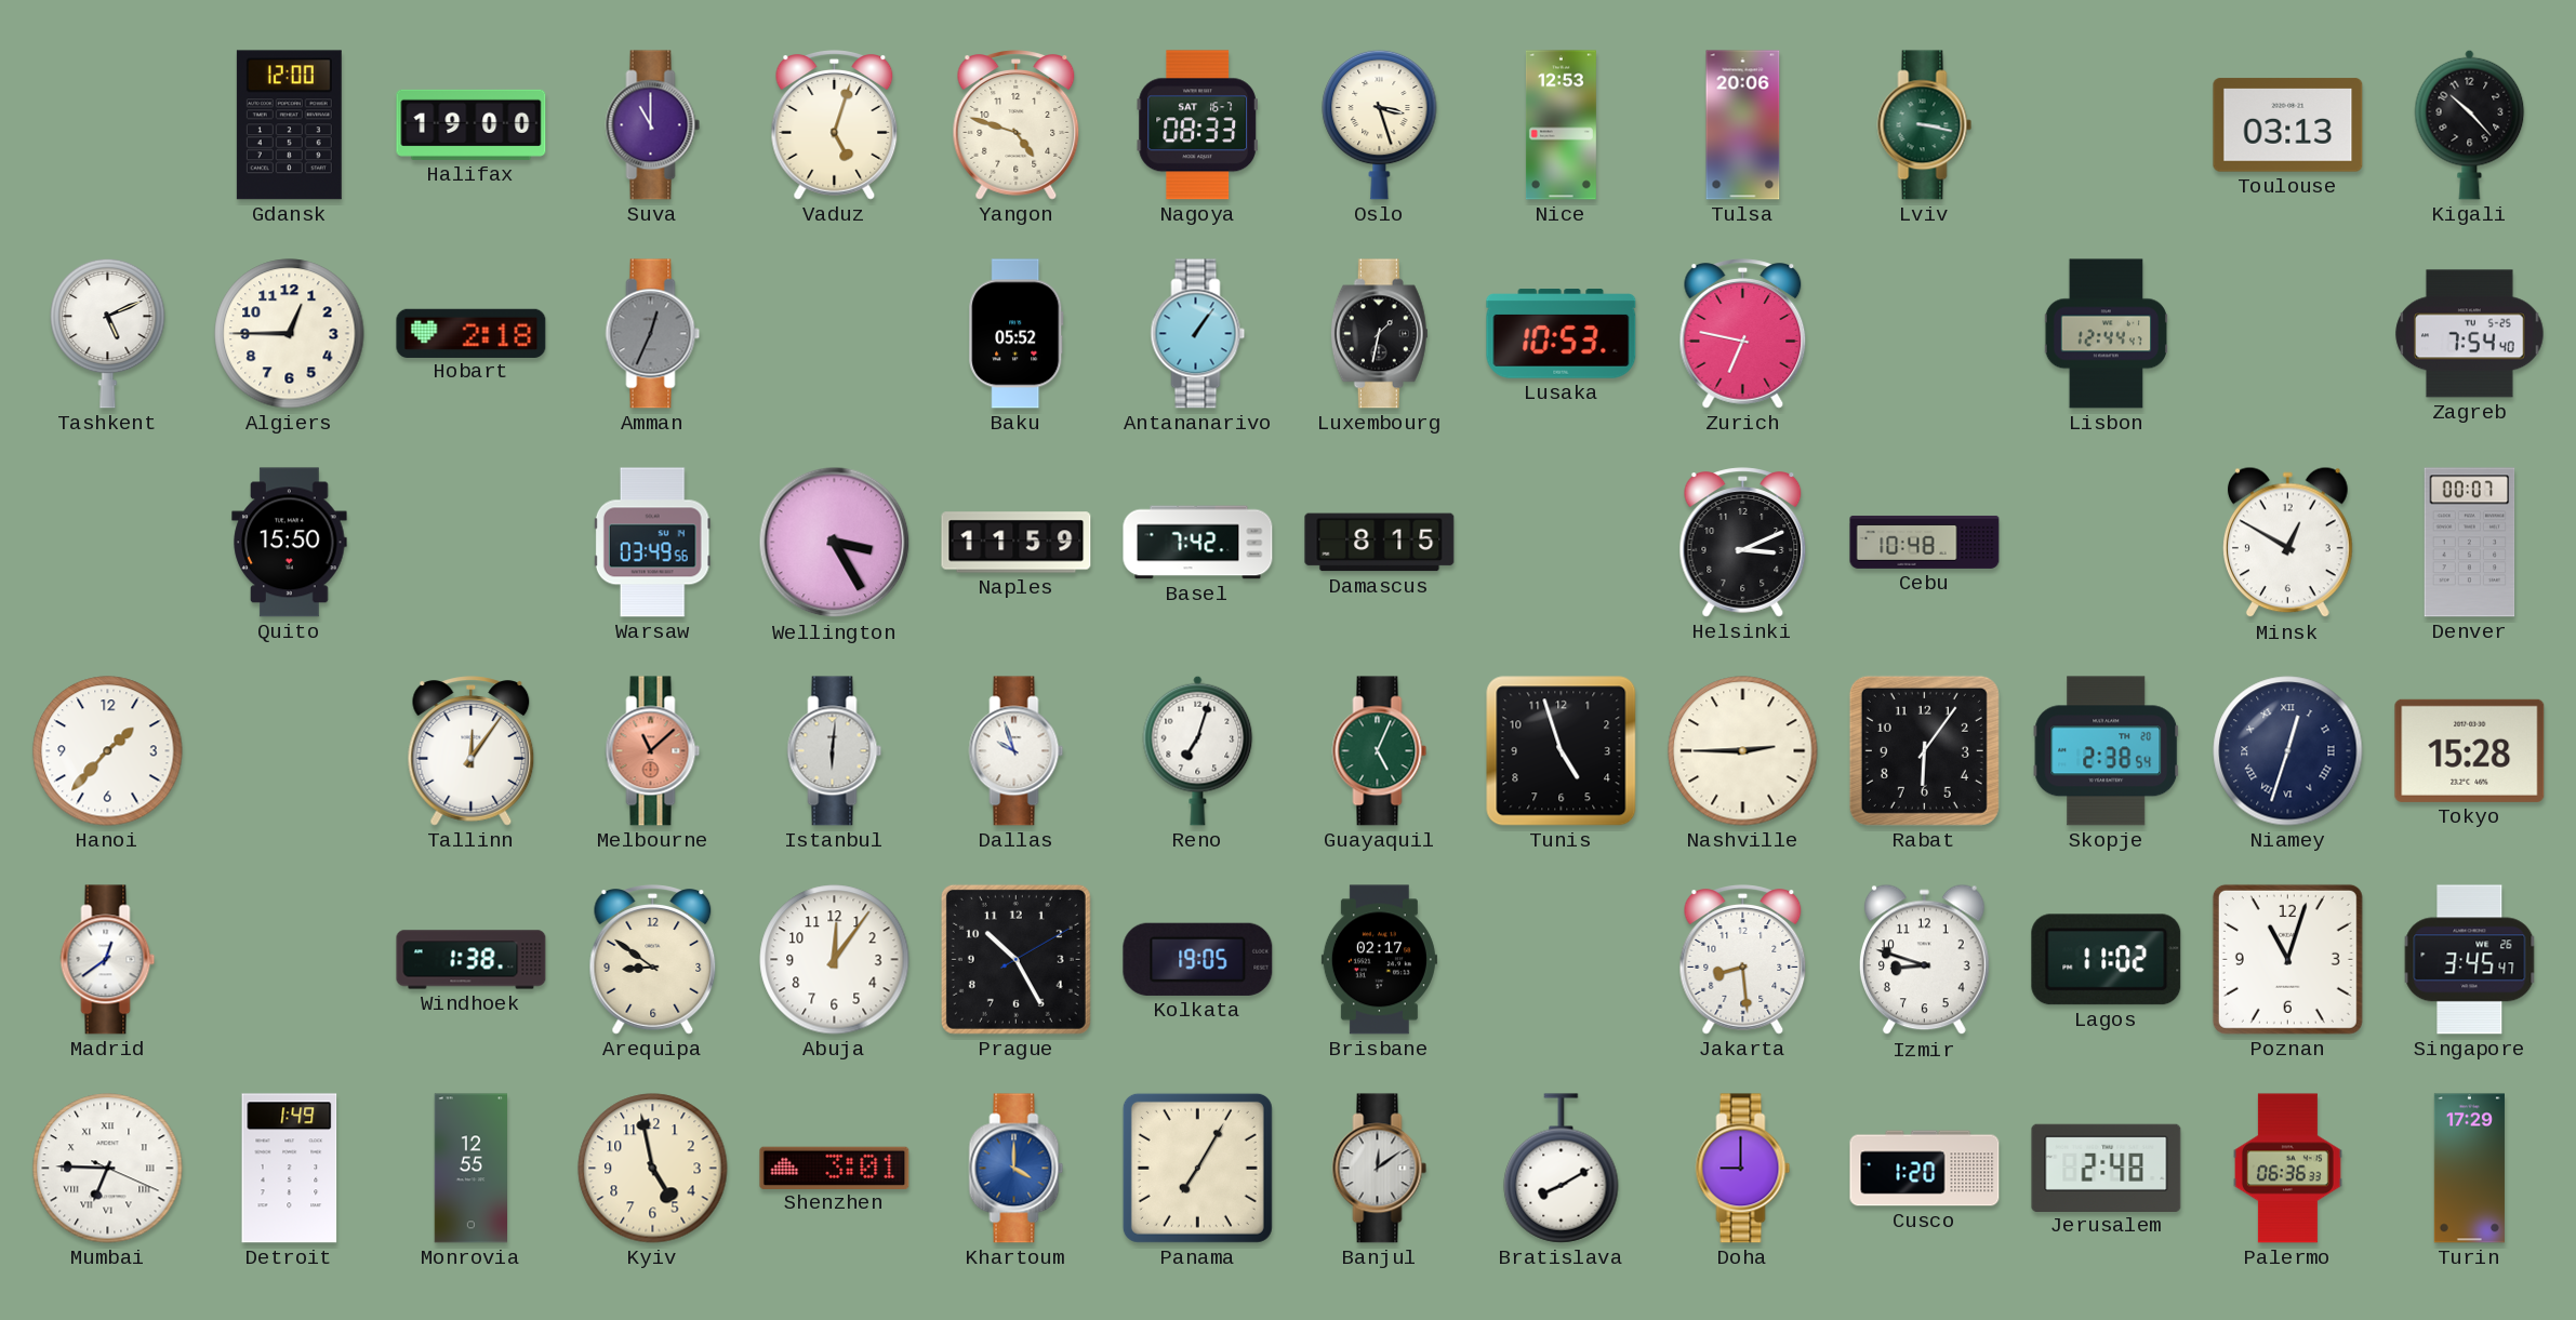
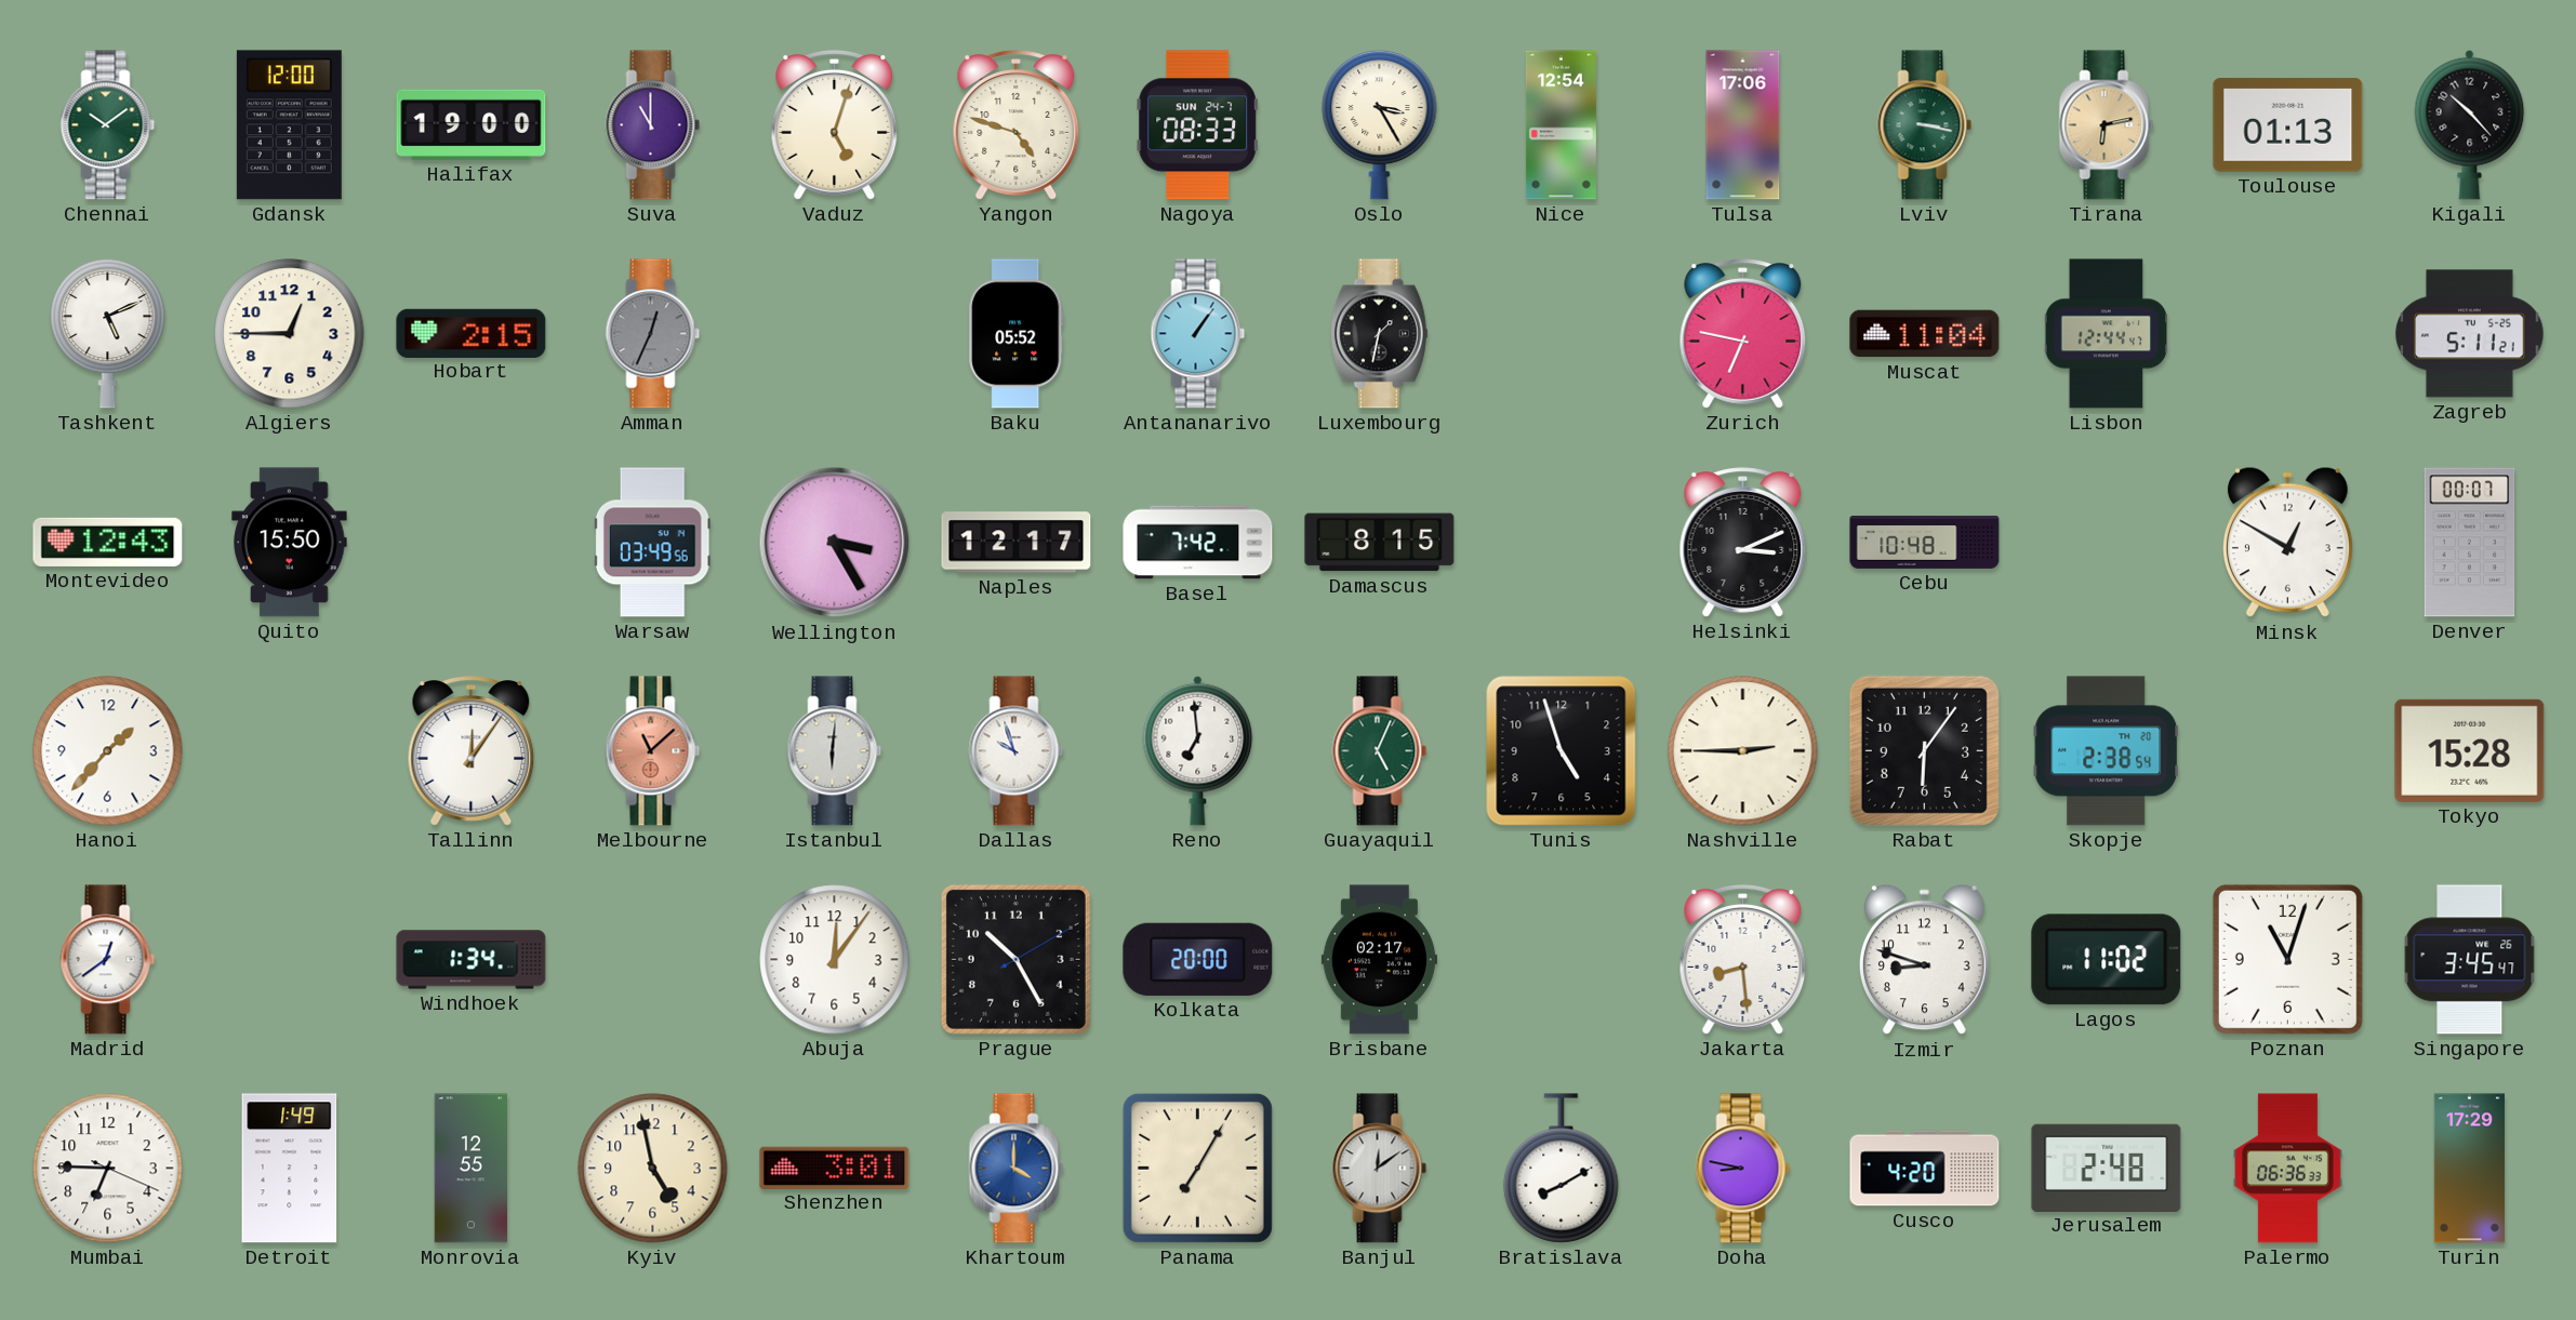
Chennai: none -> 10:09
Nagoya date: SAT 16-7 -> SUN 24-7
Oslo: 3:27 -> 3:25
Nice: 12:53 -> 12:54
Tulsa: 20:06 -> 17:06
Tirana: none -> 6:13
Toulouse: 03:13 -> 01:13
Hobart: 2:18 -> 2:15
Lusaka: 10:53 -> none
Muscat: none -> 11:04
Zagreb: 7:54 -> 5:11
Montevideo: none -> 12:43
Naples: 11:59 -> 12:17
Reno: 7:03 -> 6:59
Niamey: 12:33 -> none
Windhoek: 1:38 -> 1:34
Arequipa: 8:51 -> none
Kolkata: 19:05 -> 20:00
Mumbai numerals: Roman -> Arabic
Doha: 9:00 -> 8:47
Cusco: 1:20 -> 4:20
